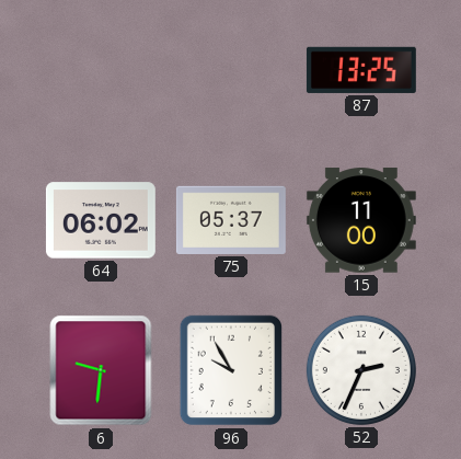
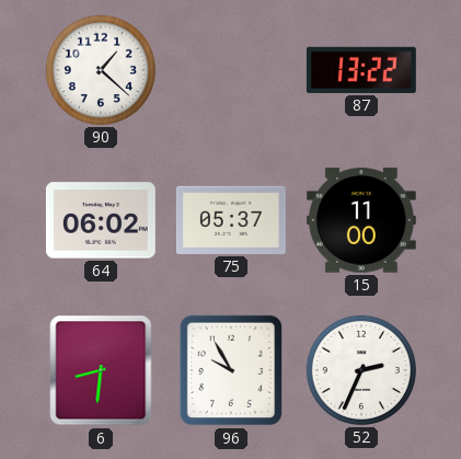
90: none -> 1:22
87: 13:25 -> 13:22
6: 9:31 -> 8:31
